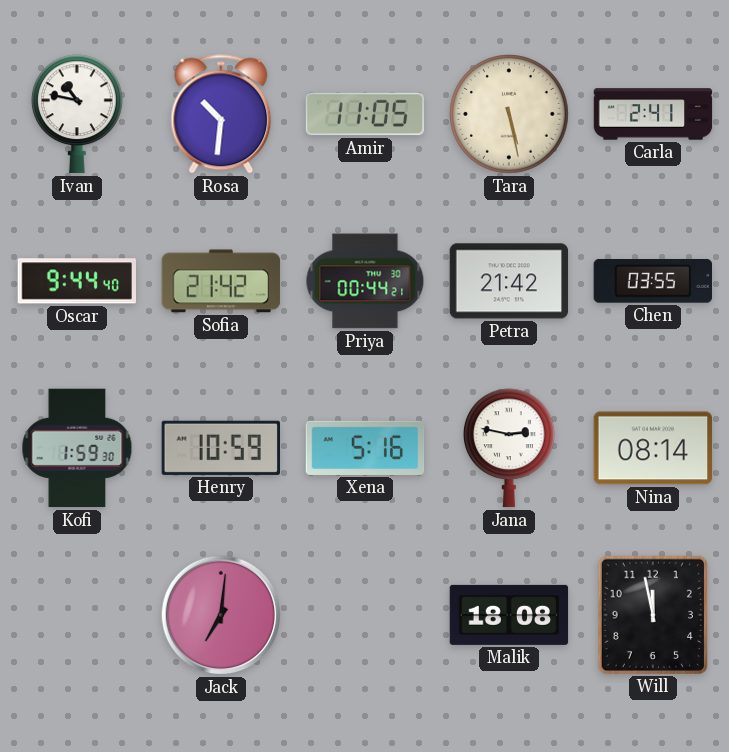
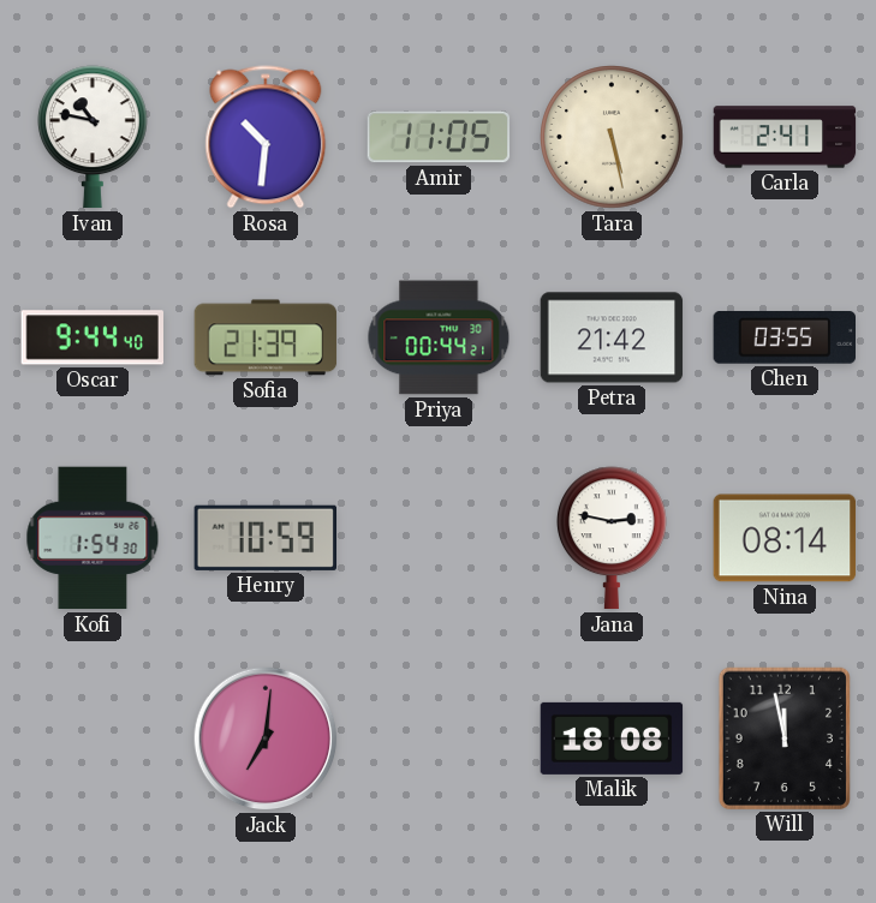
Sofia: 21:42 -> 21:39
Kofi: 1:59 -> 1:54
Xena: 5:16 -> none
